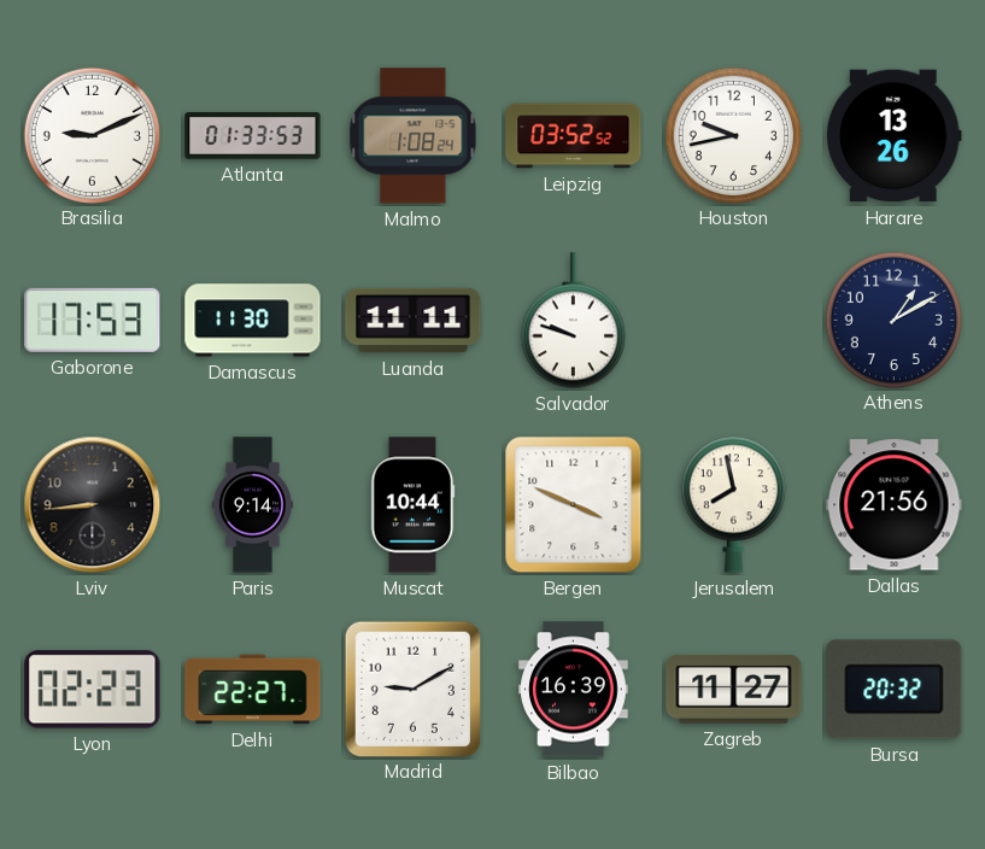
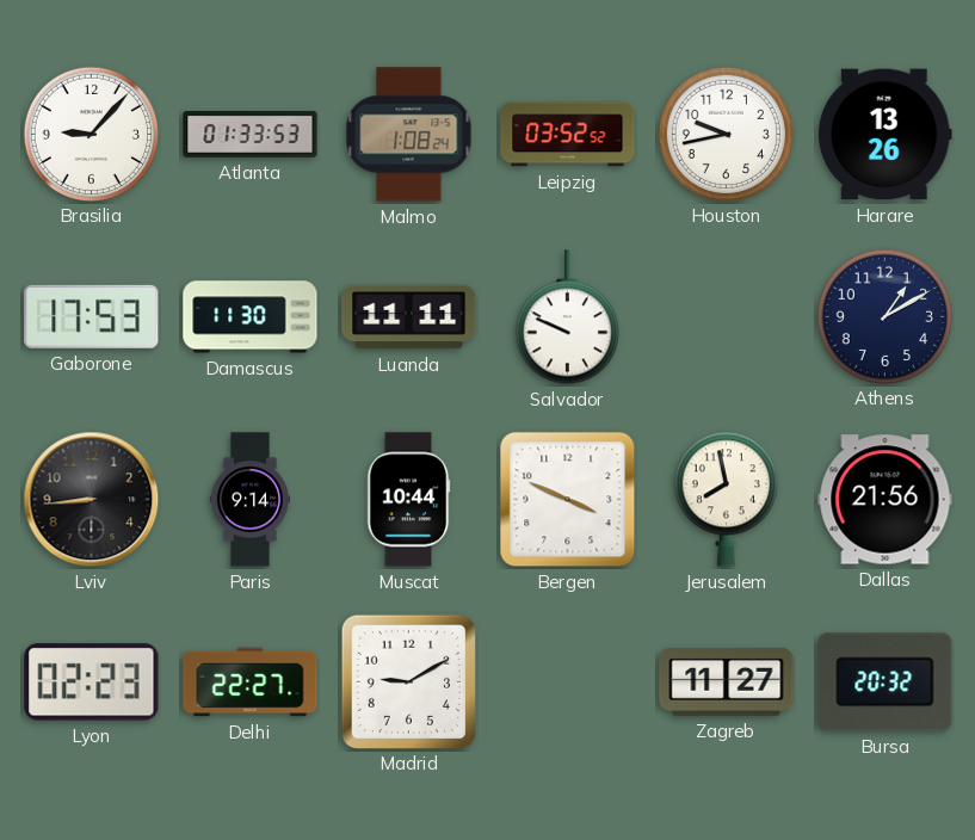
Brasilia: 9:11 -> 9:07
Salvador: 9:48 -> 9:49
Bilbao: 16:39 -> none
